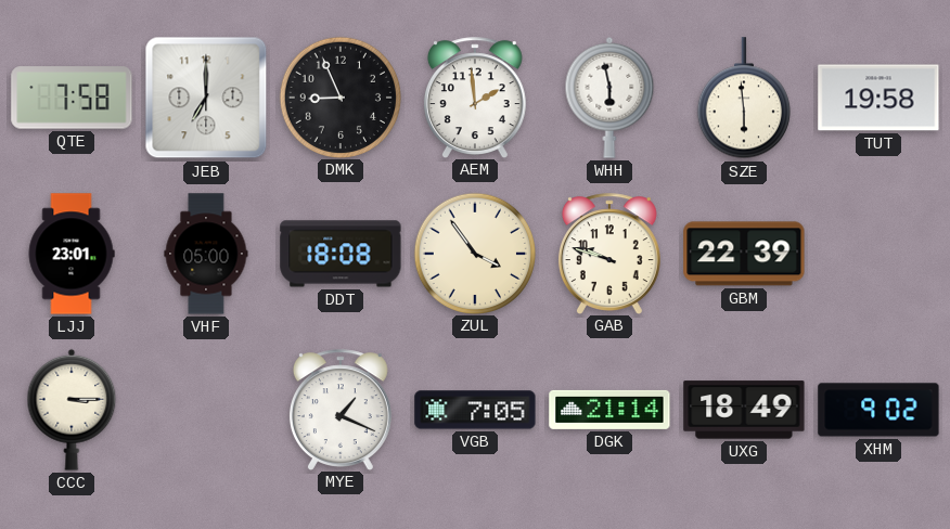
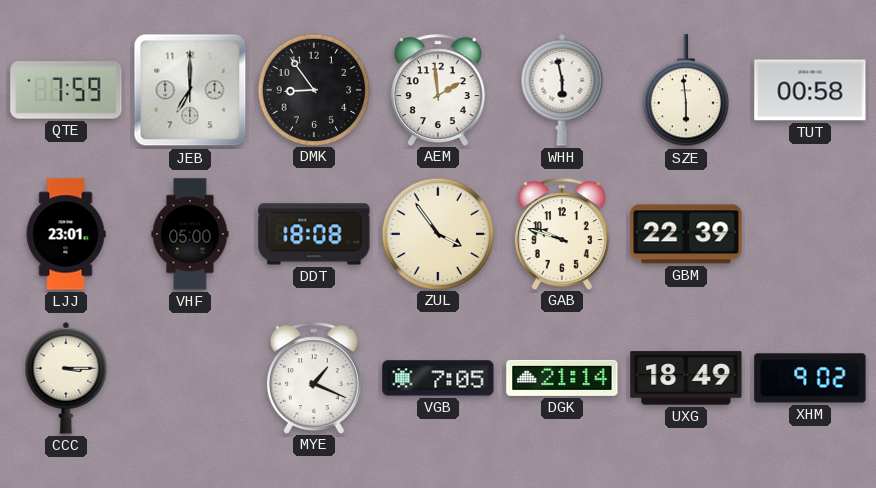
QTE: 7:58 -> 7:59
DMK: 8:56 -> 8:54
TUT: 19:58 -> 00:58
